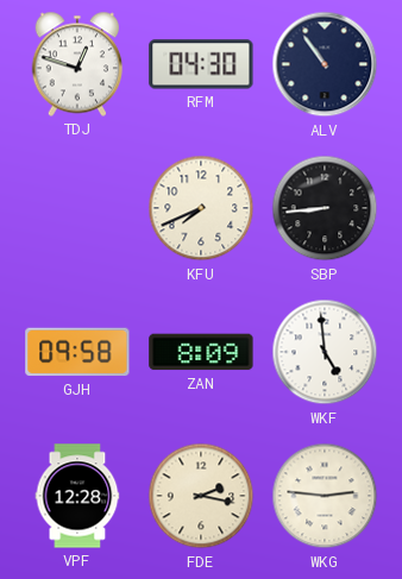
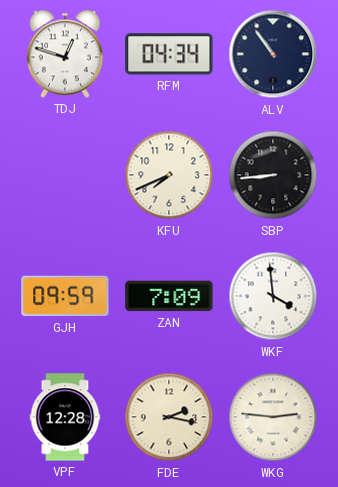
RFM: 04:30 -> 04:34
GJH: 09:58 -> 09:59
ZAN: 8:09 -> 7:09
WKF: 4:59 -> 3:59
